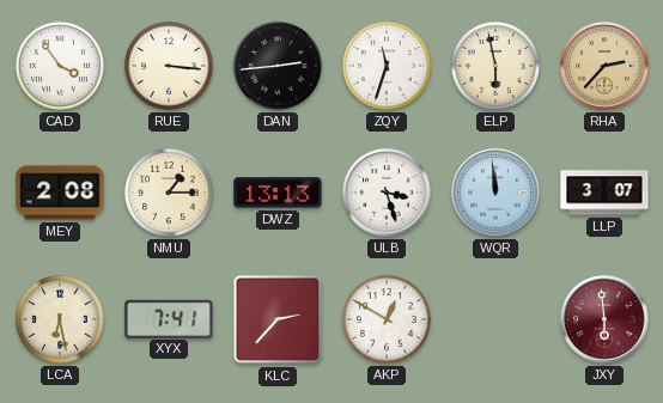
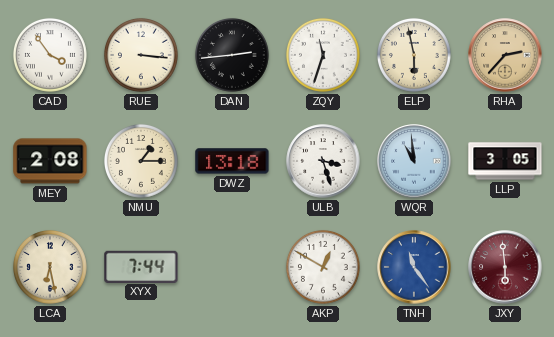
DWZ: 13:13 -> 13:18
WQR: 11:59 -> 10:59
LLP: 3:07 -> 3:05
XYX: 7:41 -> 7:44
KLC: 2:37 -> none
TNH: none -> 11:24
